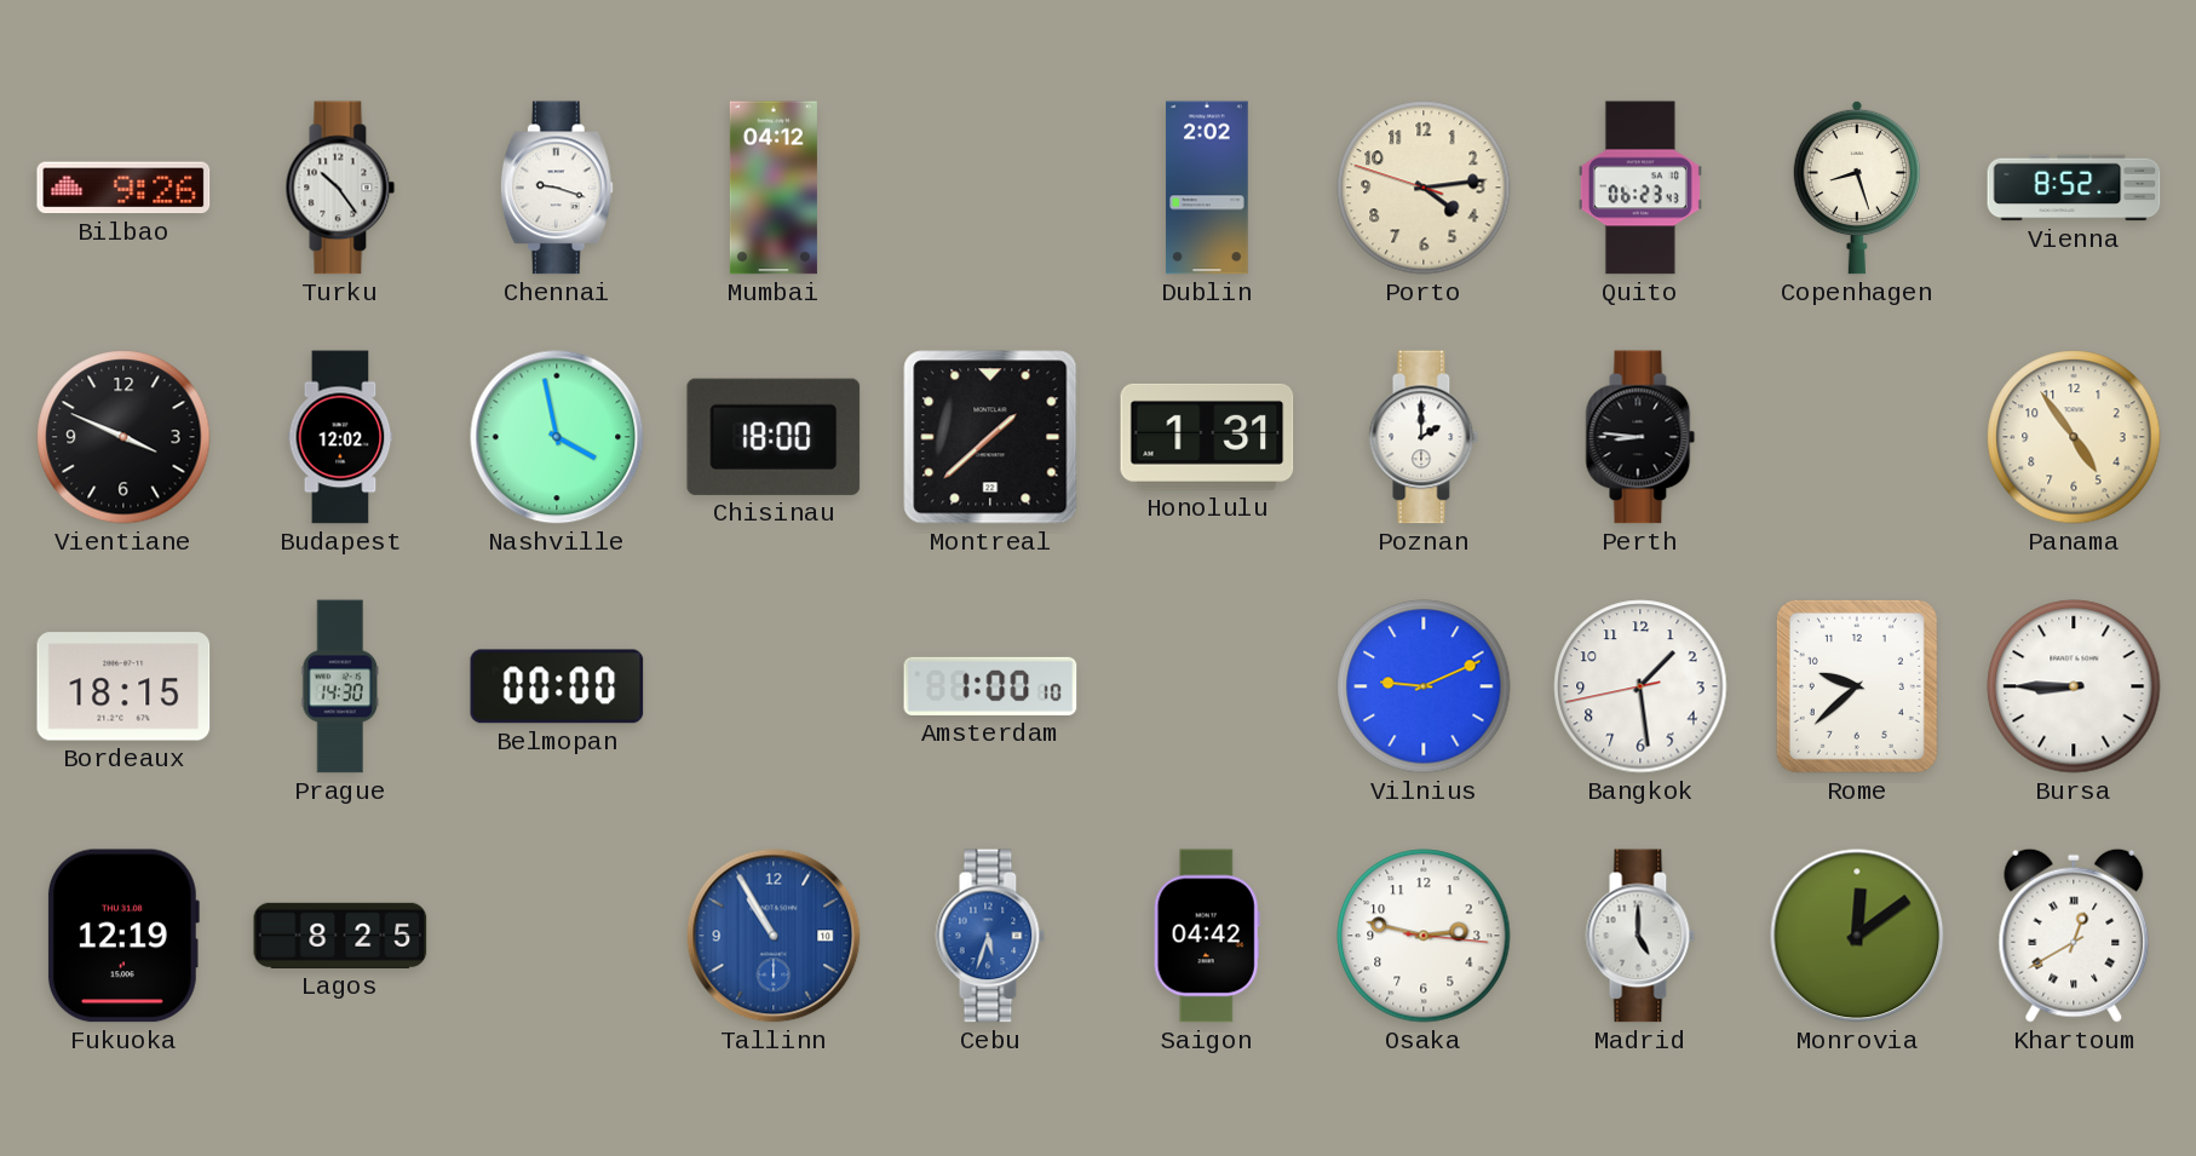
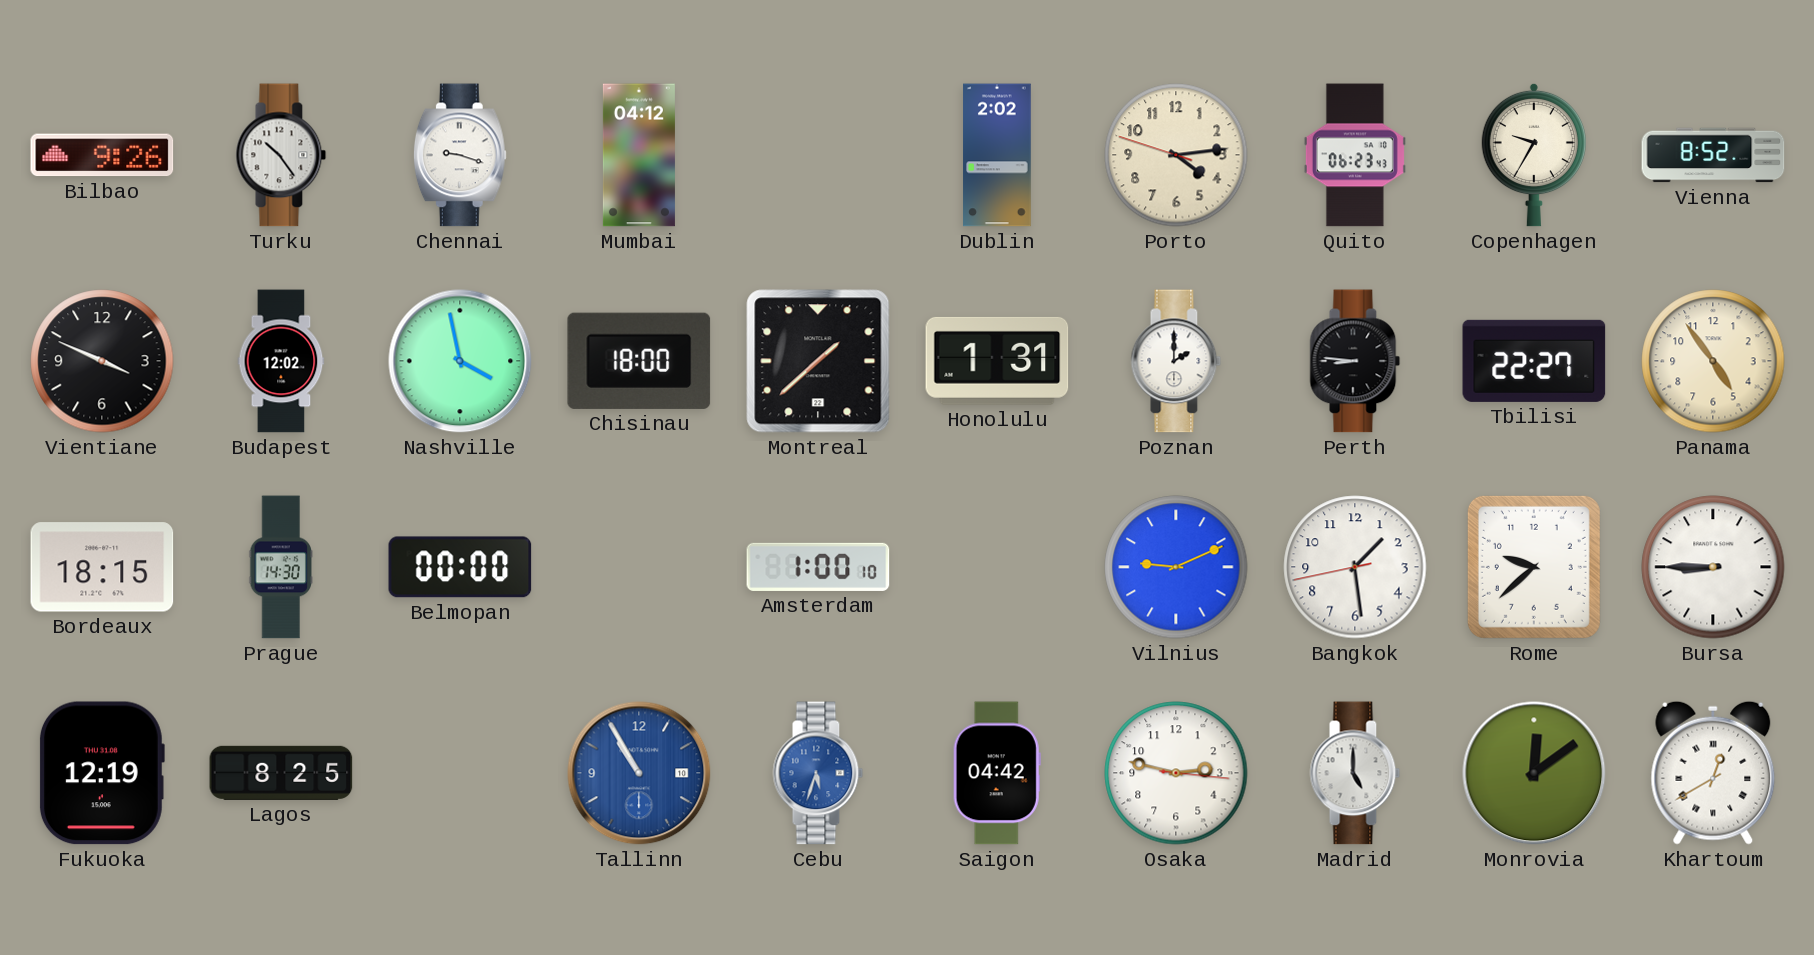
Copenhagen: 8:27 -> 9:35
Tbilisi: none -> 22:27
